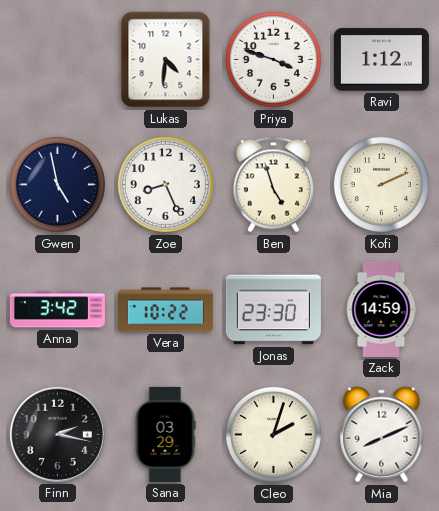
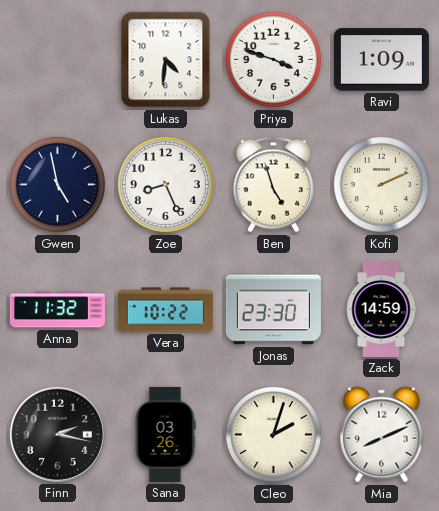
Ravi: 1:12 -> 1:09
Anna: 3:42 -> 11:32
Sana: 03:29 -> 03:26
